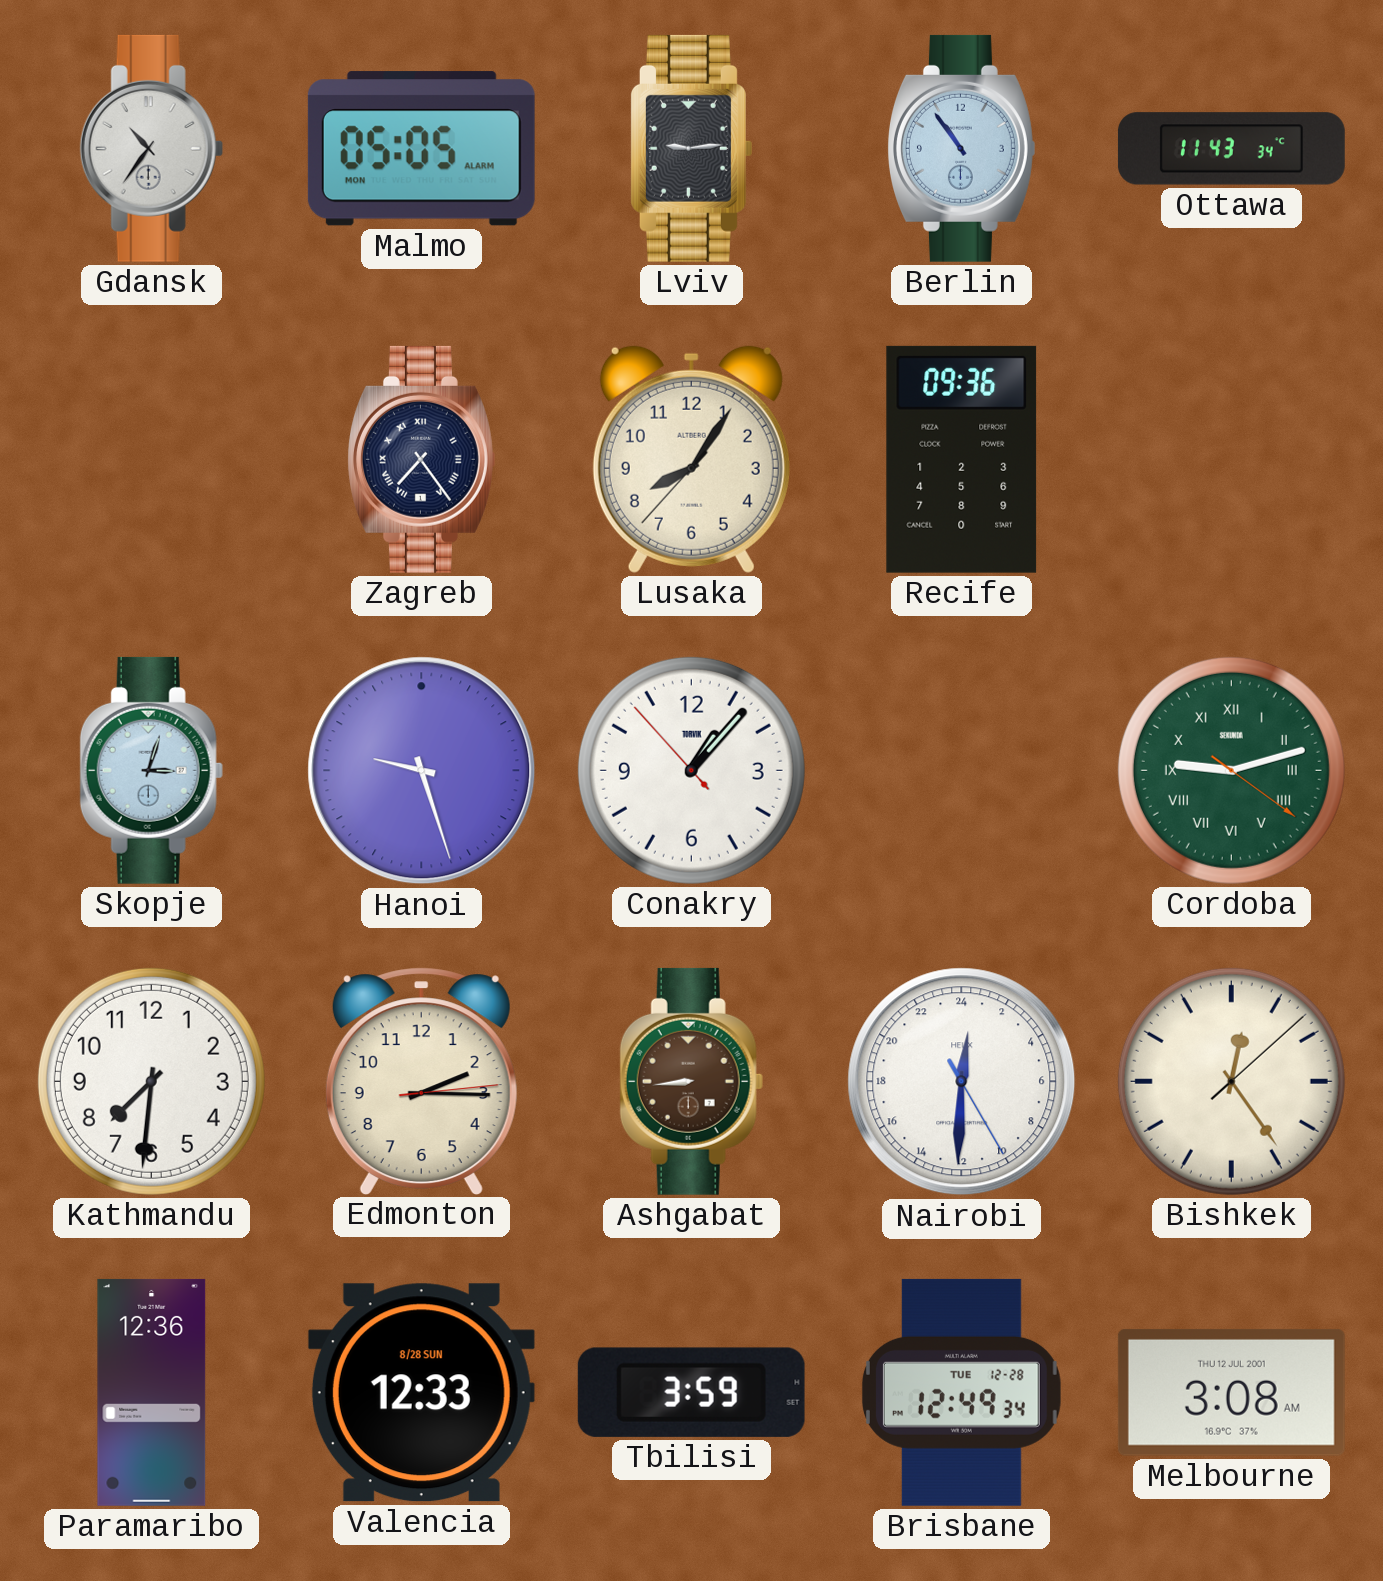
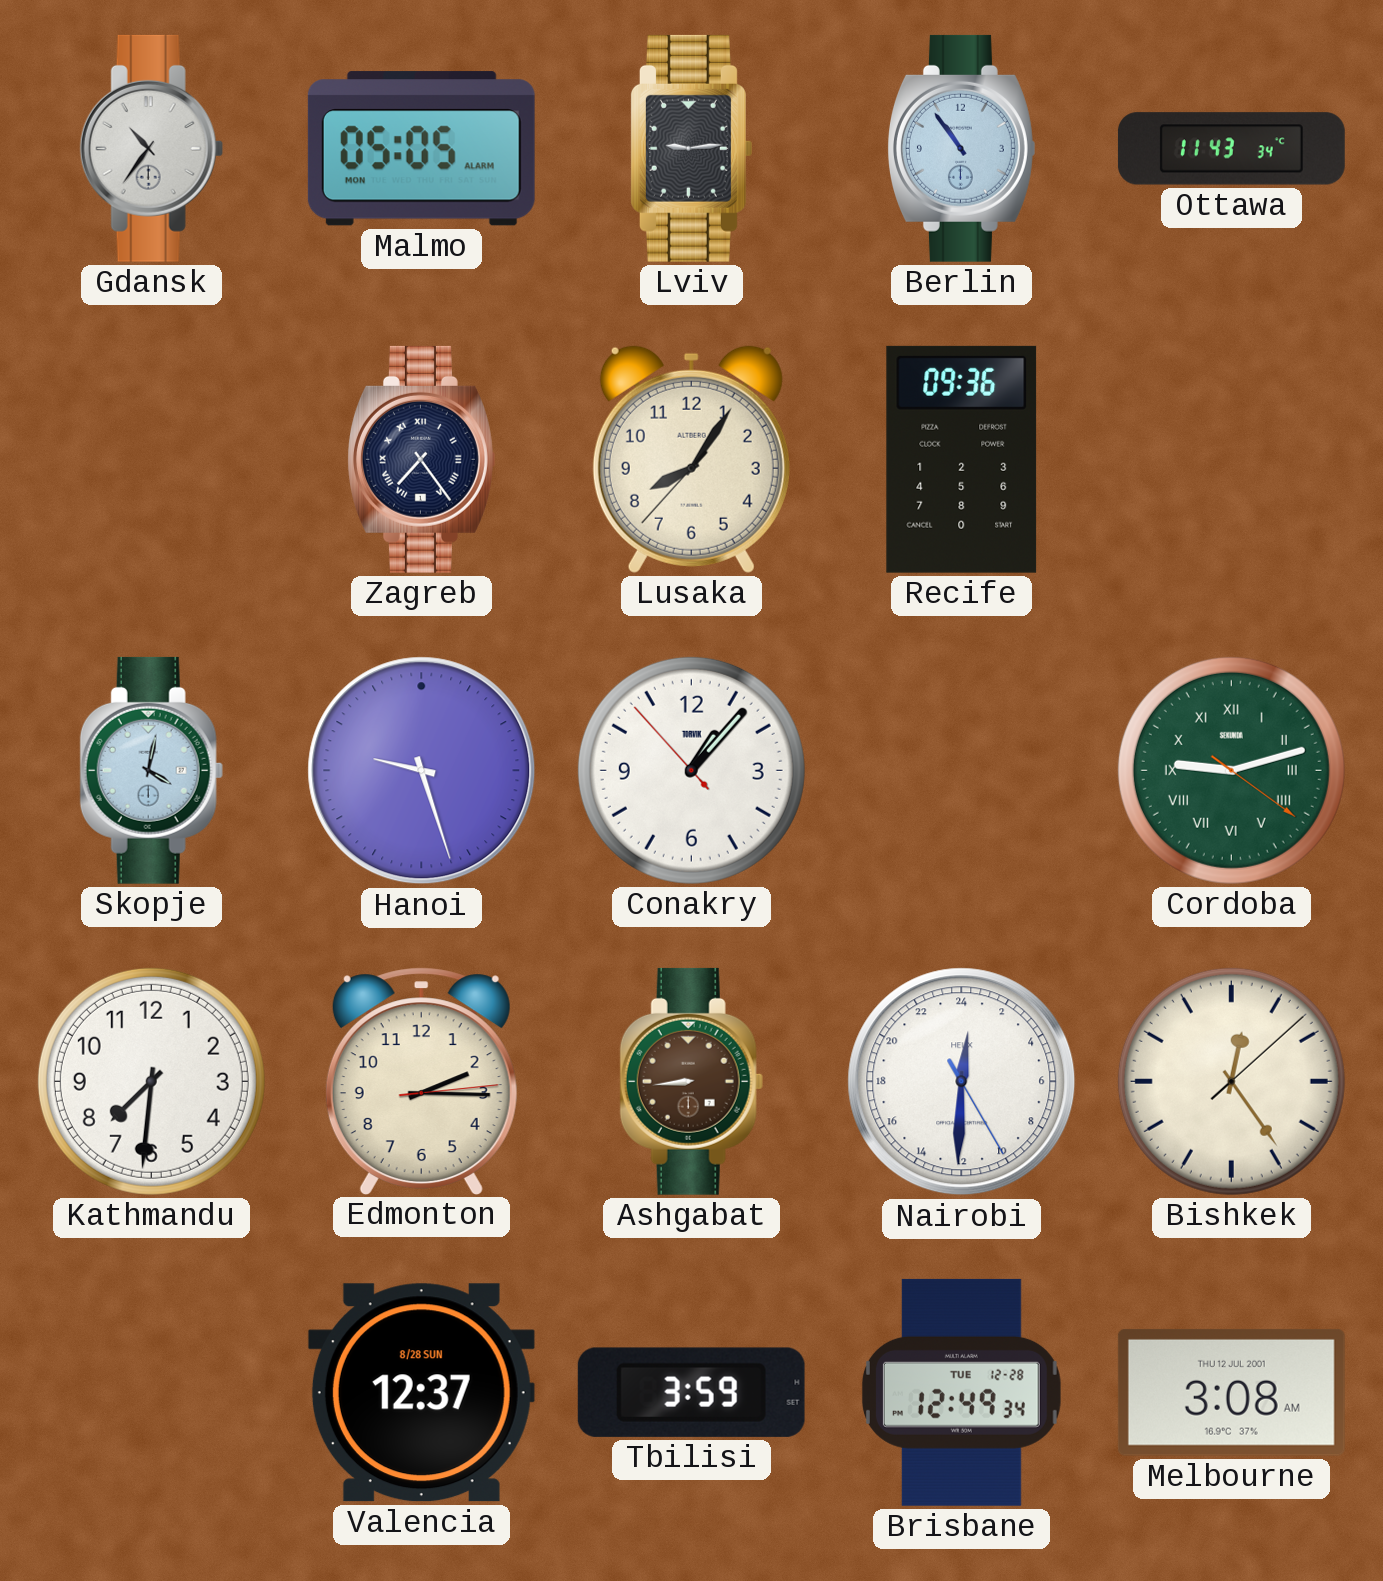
Skopje: 3:03 -> 4:02
Paramaribo: 12:36 -> none
Valencia: 12:33 -> 12:37
